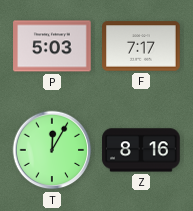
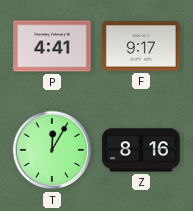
P: 5:03 -> 4:41
F: 7:17 -> 9:17
